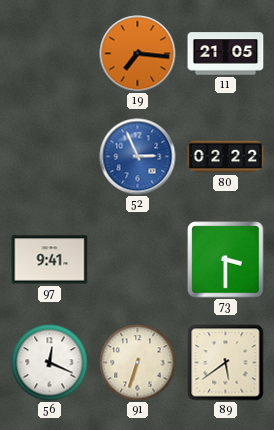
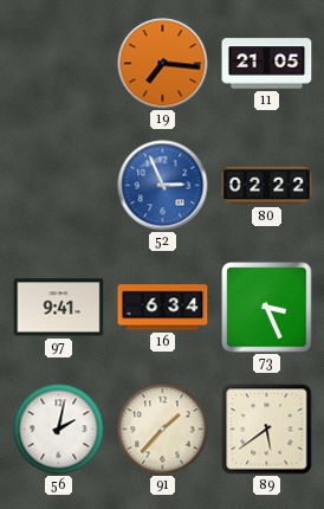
16: none -> 6:34
73: 3:30 -> 3:26
56: 12:19 -> 2:02
91: 6:33 -> 1:37
